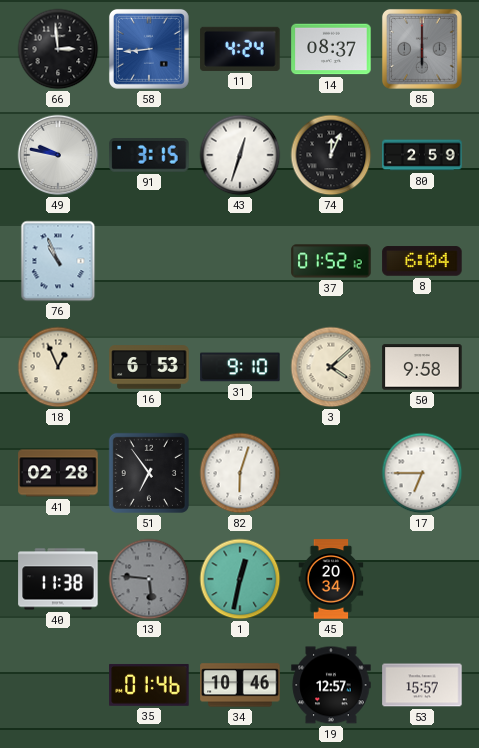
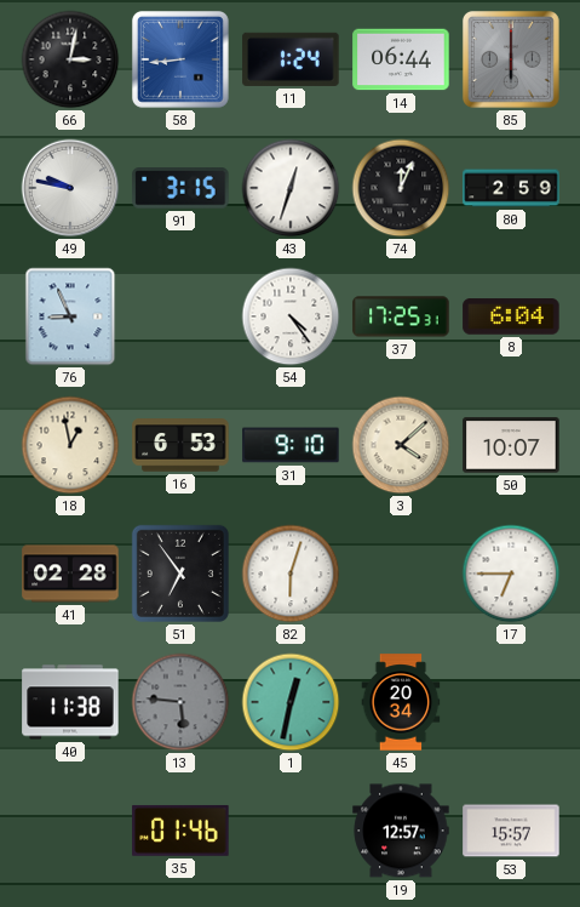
66: 2:59 -> 3:02
11: 4:24 -> 1:24
14: 08:37 -> 06:44
76: 10:56 -> 8:56
54: none -> 4:24
37: 01:52 -> 17:25
18: 12:56 -> 12:58
50: 9:58 -> 10:07
34: 10:46 -> none
